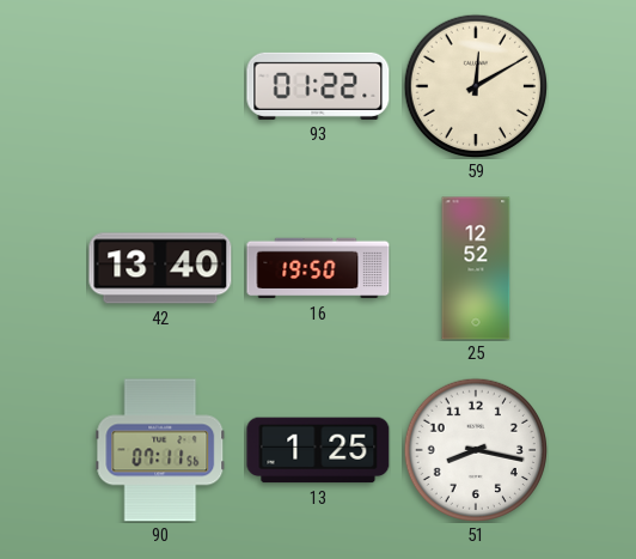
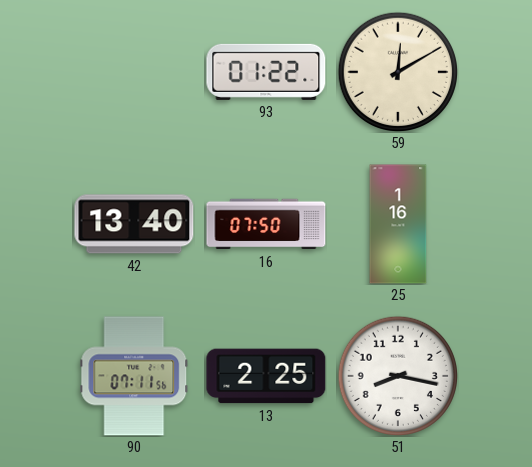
16: 19:50 -> 07:50
25: 12:52 -> 1:16
13: 1:25 -> 2:25
